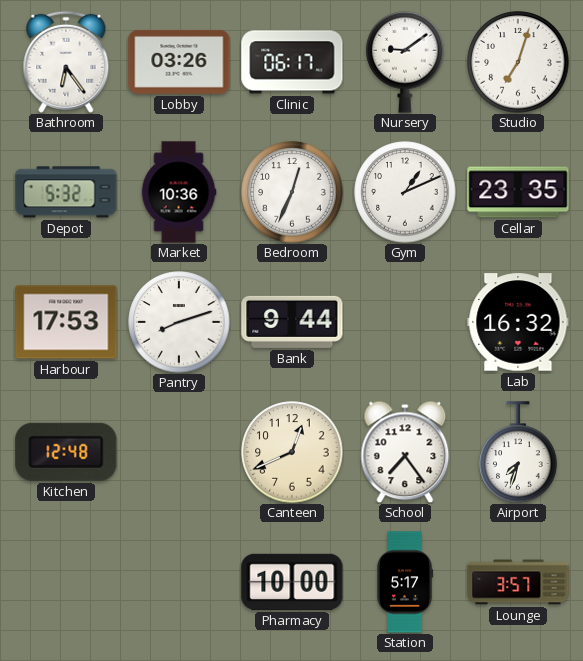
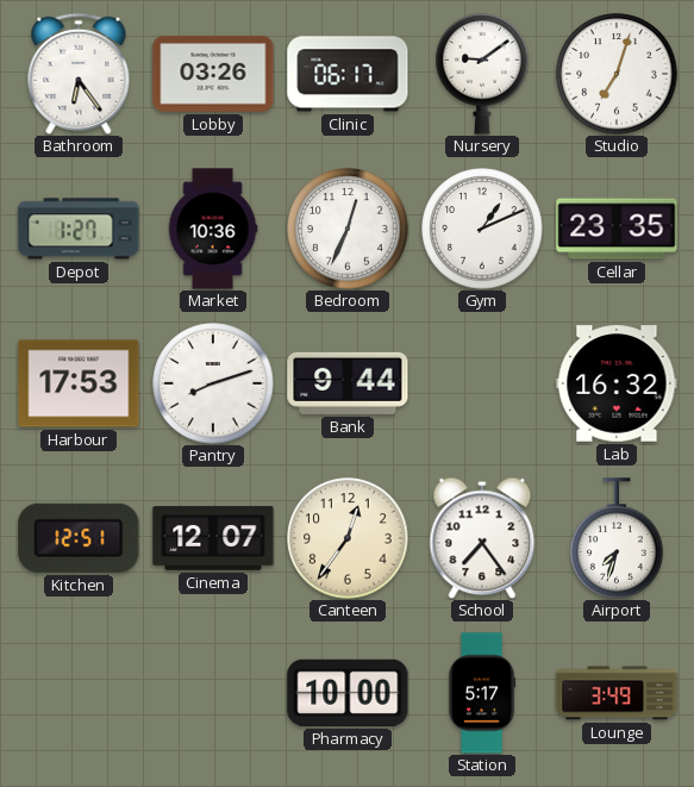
Depot: 5:32 -> 1:27
Kitchen: 12:48 -> 12:51
Cinema: none -> 12:07
Canteen: 12:41 -> 12:36
Lounge: 3:57 -> 3:49
